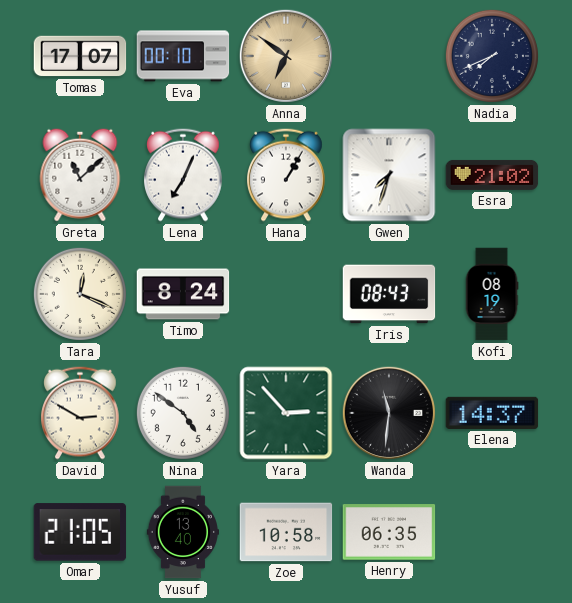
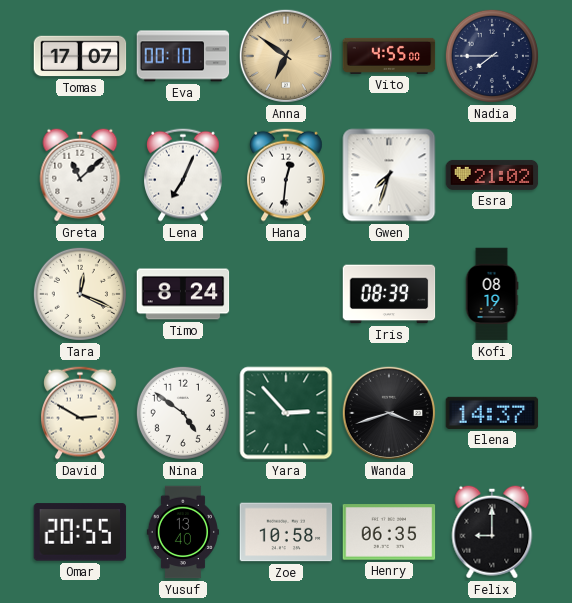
Vito: none -> 4:55
Nadia: 7:41 -> 7:45
Hana: 1:05 -> 12:31
Iris: 08:43 -> 08:39
Wanda: 11:31 -> 3:42
Omar: 21:05 -> 20:55
Felix: none -> 9:00
